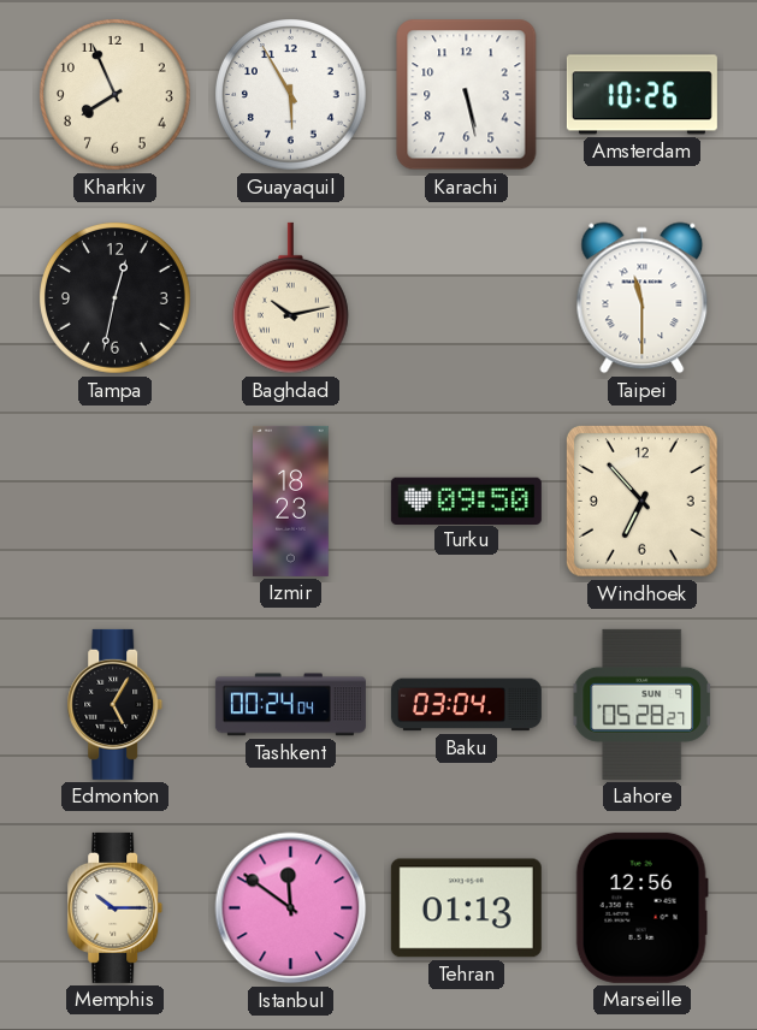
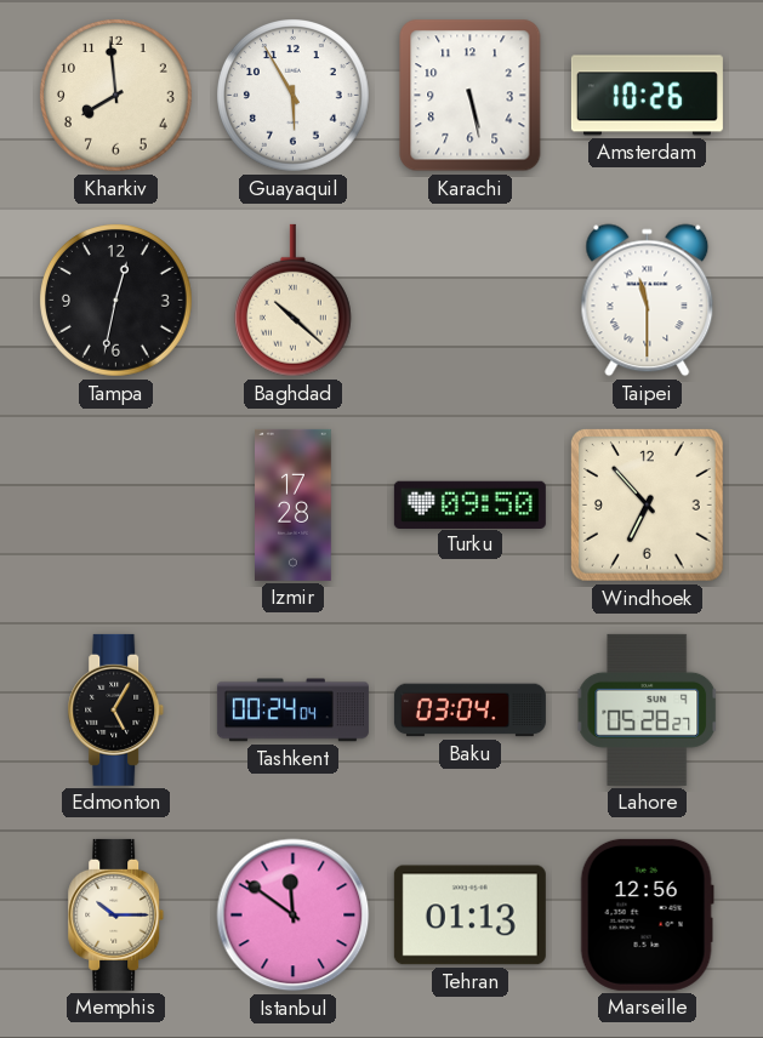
Kharkiv: 7:56 -> 7:59
Baghdad: 10:13 -> 10:22
Izmir: 18:23 -> 17:28
